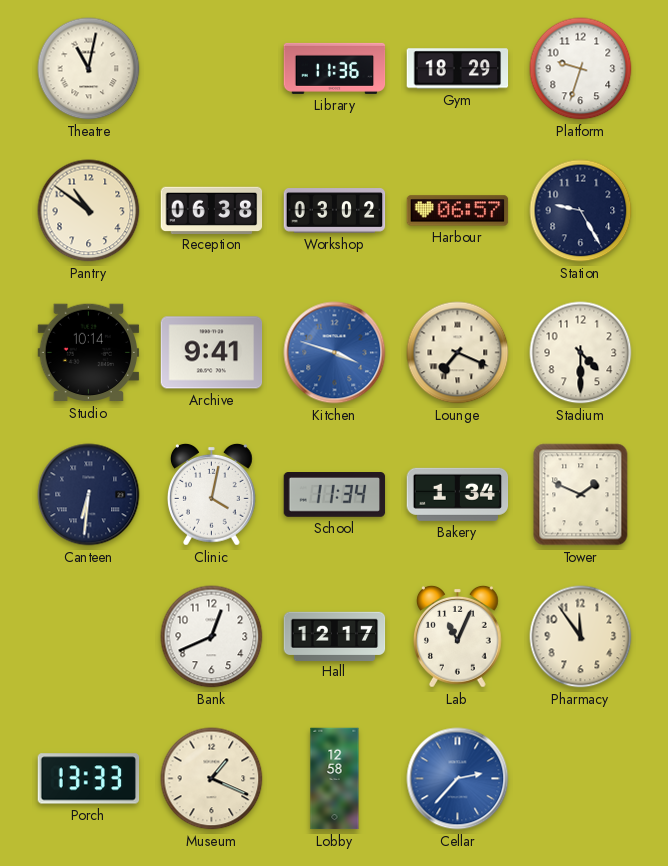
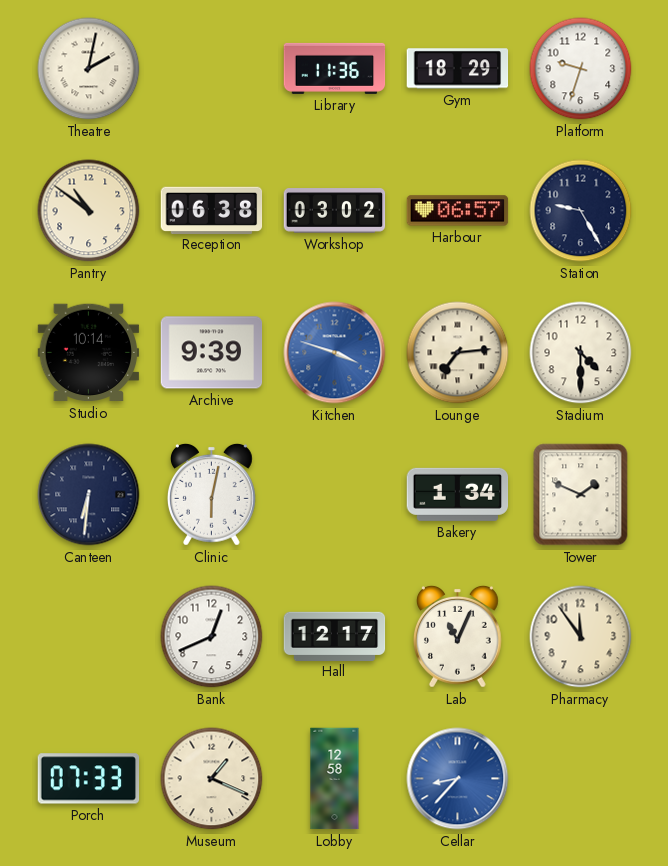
Theatre: 11:02 -> 2:02
Archive: 9:41 -> 9:39
Lounge: 7:19 -> 7:14
Clinic: 4:02 -> 6:02
School: 11:34 -> none
Porch: 13:33 -> 07:33
Cellar: 2:37 -> 8:37
